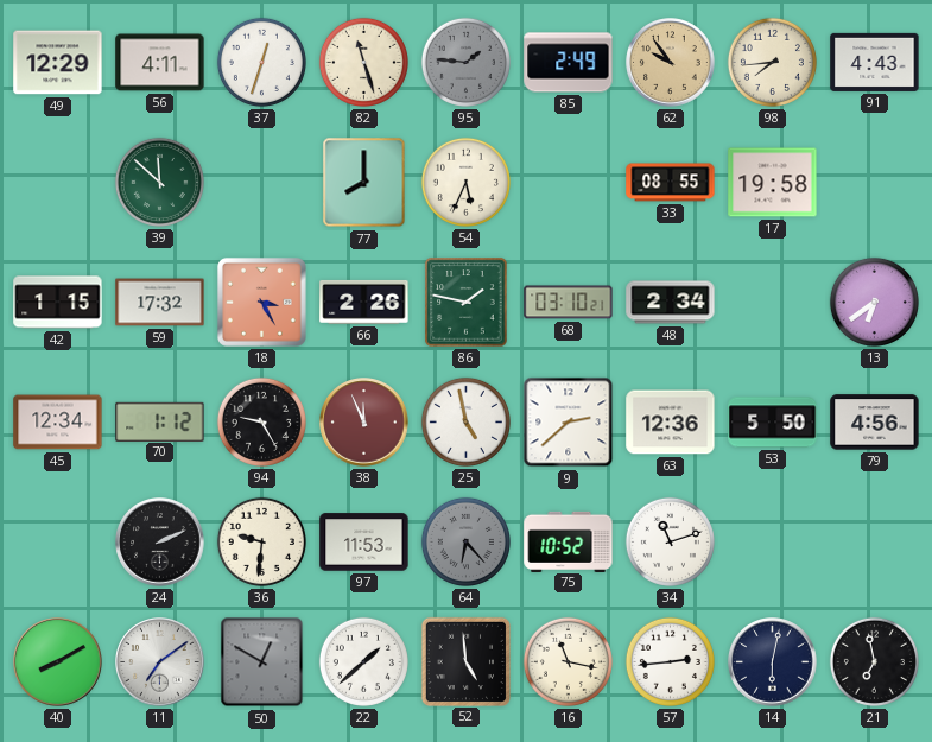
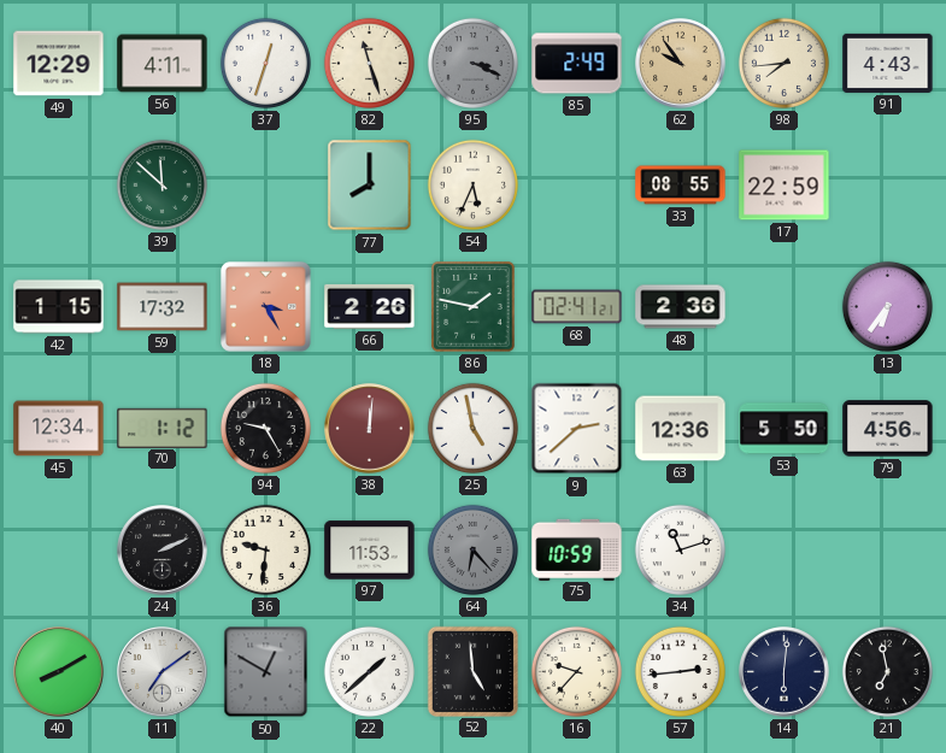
95: 1:46 -> 3:19
17: 19:58 -> 22:59
68: 03:10 -> 02:41
48: 2:34 -> 2:36
13: 6:39 -> 6:36
38: 11:56 -> 12:01
75: 10:52 -> 10:59
16: 11:17 -> 9:37
14: 6:02 -> 6:01
